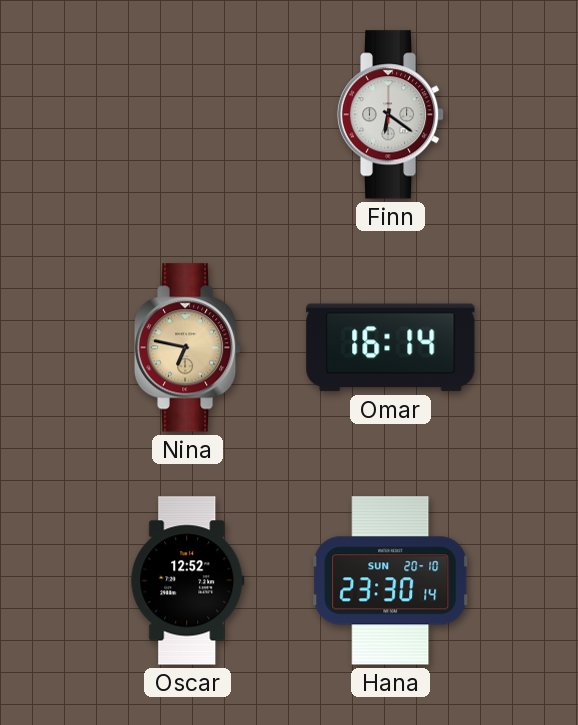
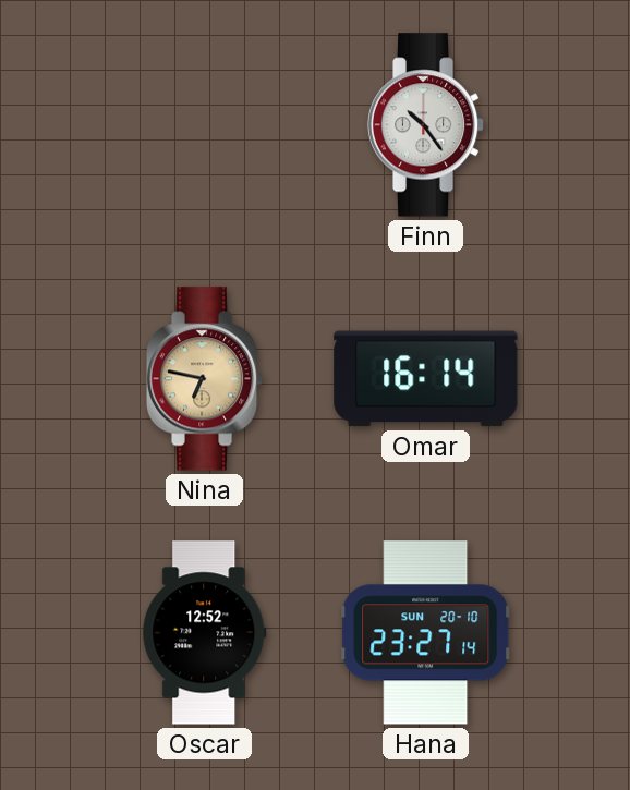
Finn: 6:21 -> 10:24
Hana: 23:30 -> 23:27
